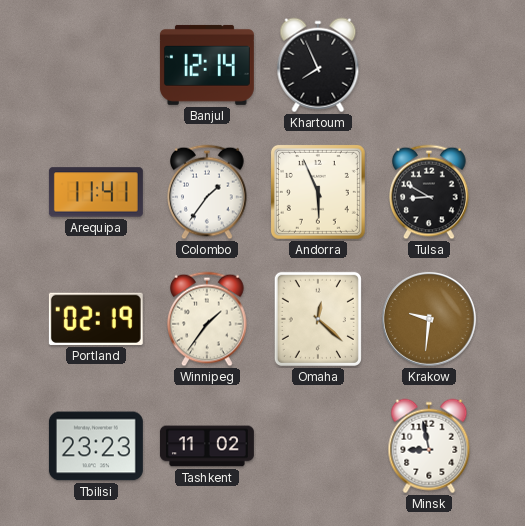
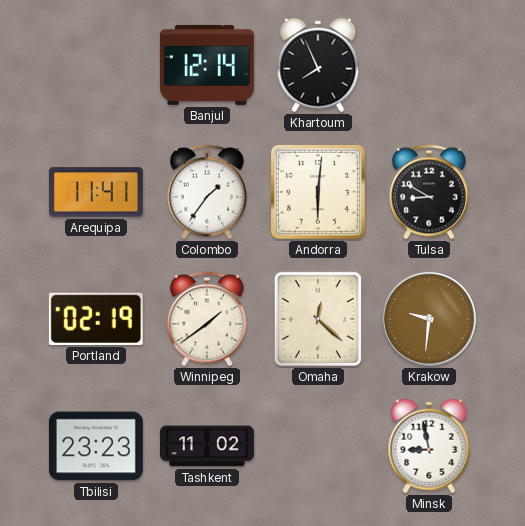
Andorra: 5:56 -> 6:01
Winnipeg: 1:36 -> 1:39
